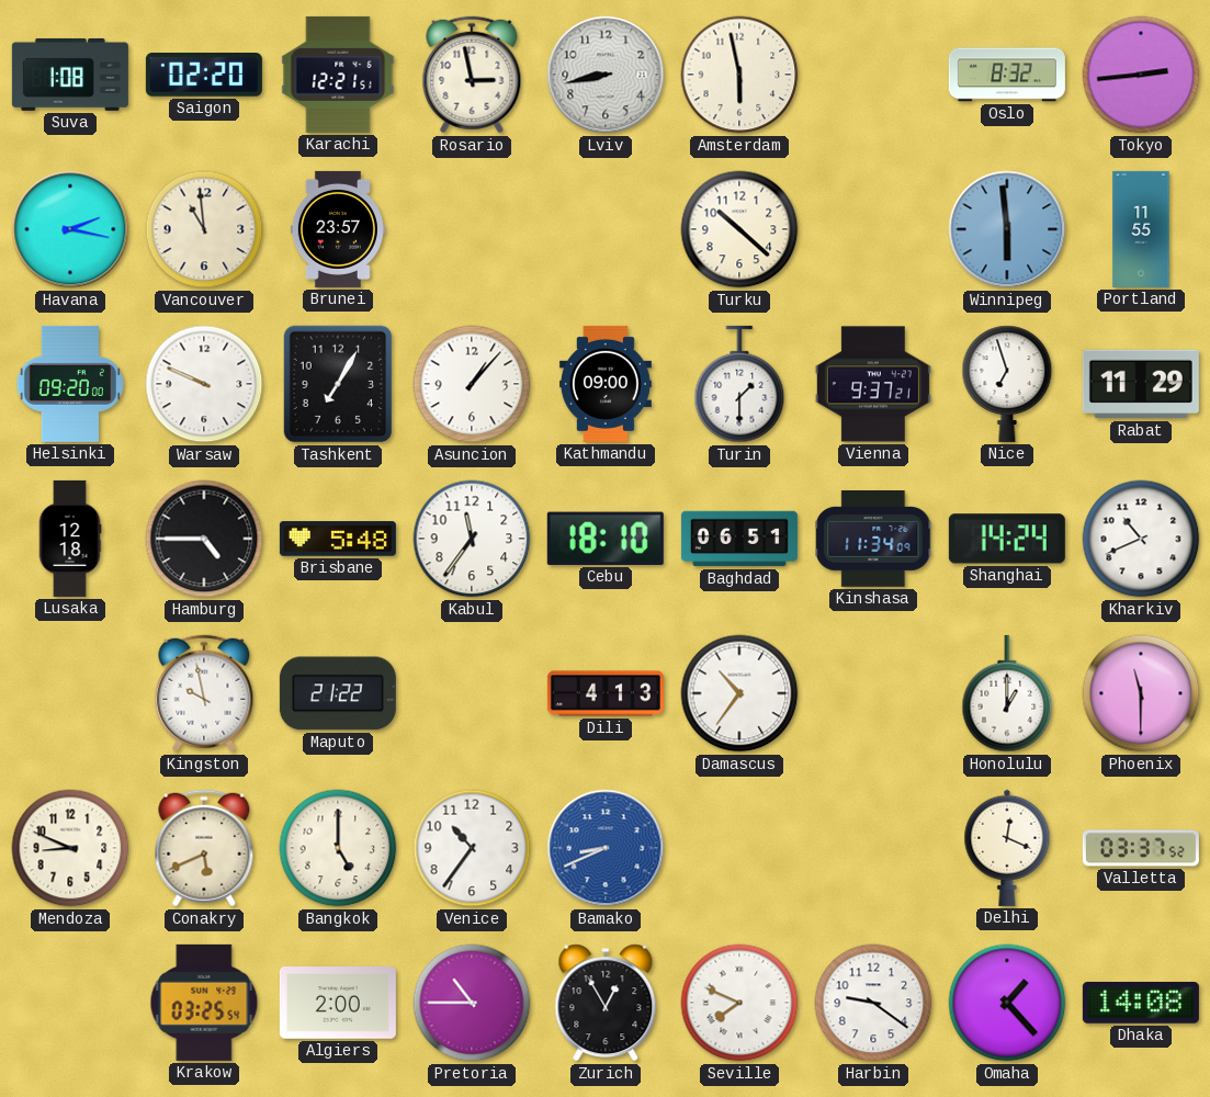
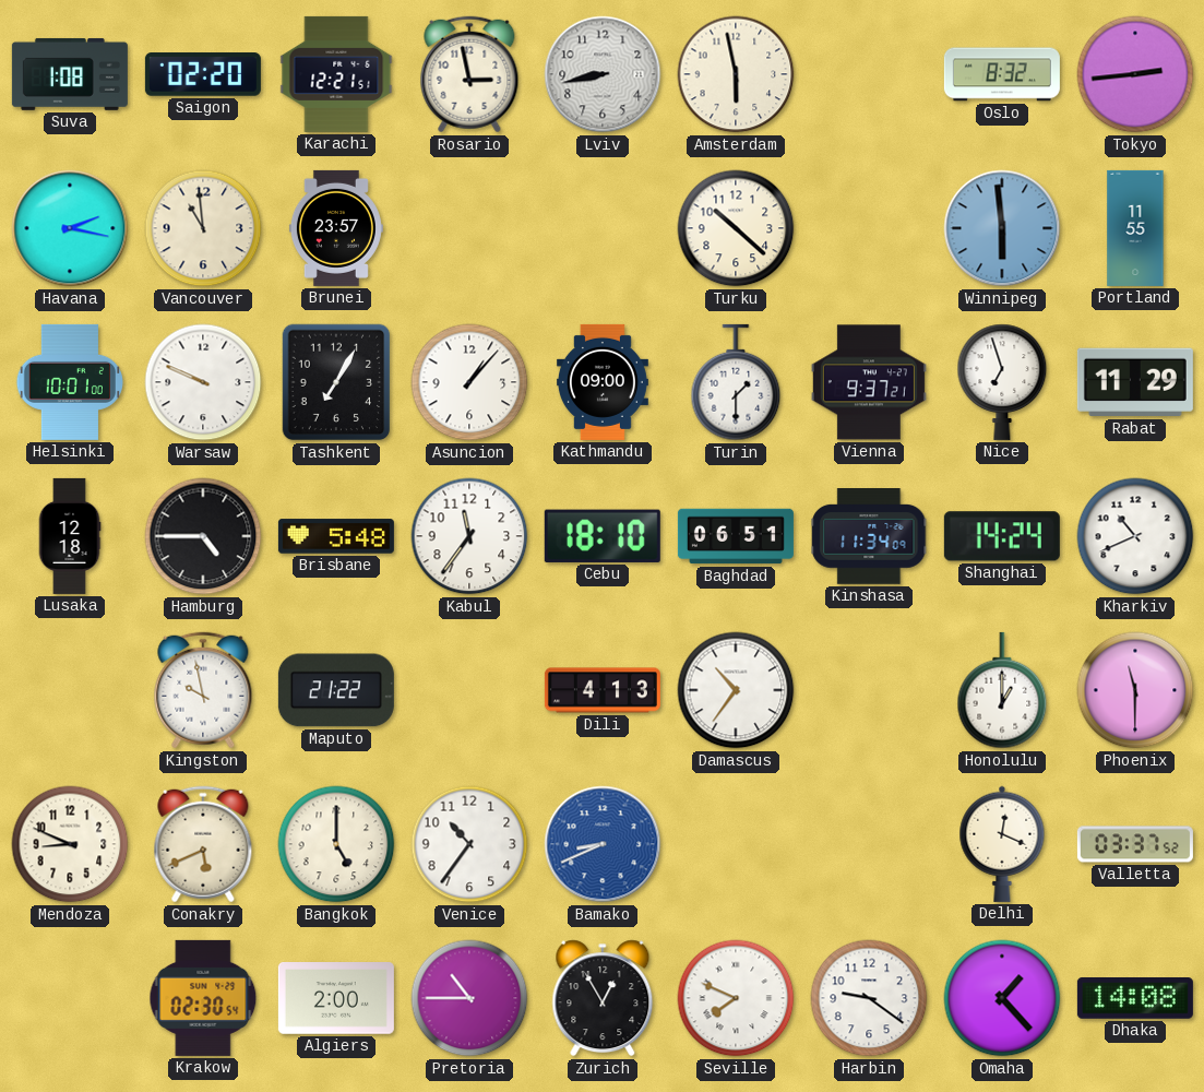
Helsinki: 09:20 -> 10:01
Krakow: 03:25 -> 02:30
